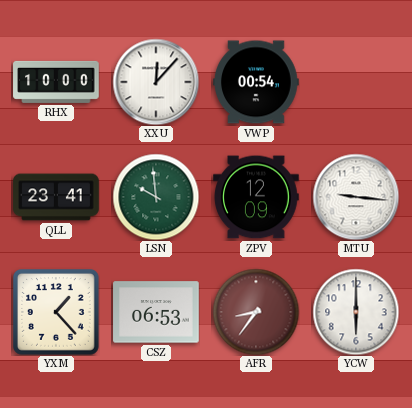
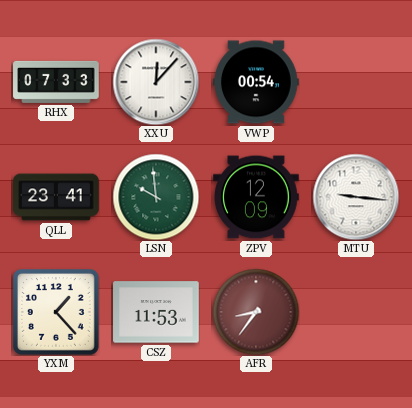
RHX: 10:00 -> 07:33
CSZ: 06:53 -> 11:53
YCW: 6:00 -> none
